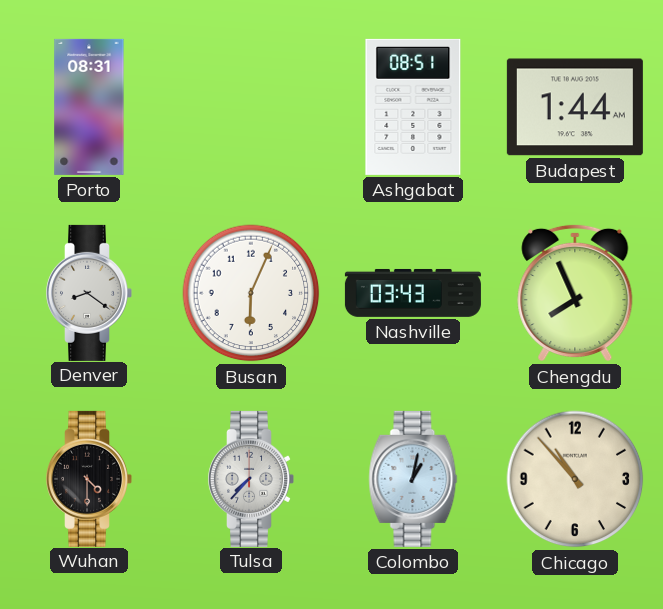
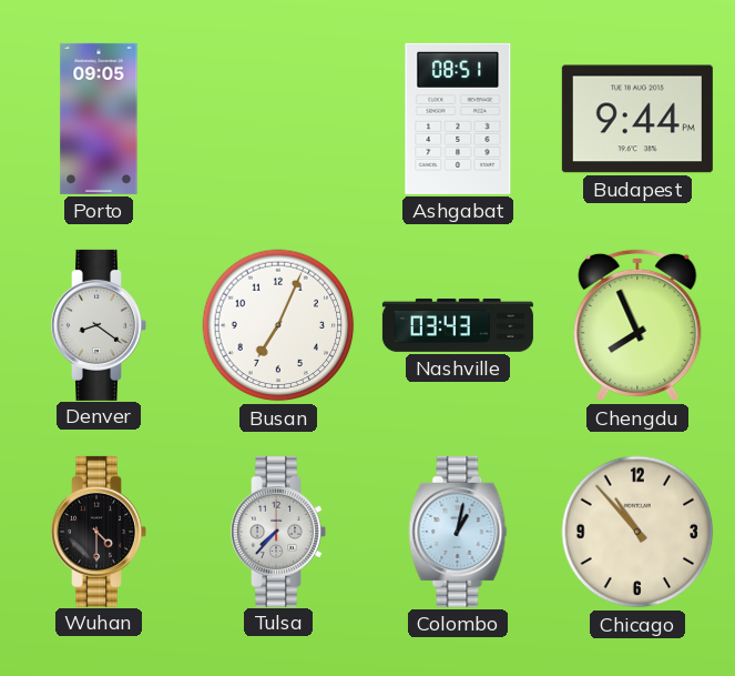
Porto: 08:31 -> 09:05
Budapest: 1:44 -> 9:44
Busan: 6:04 -> 7:04
